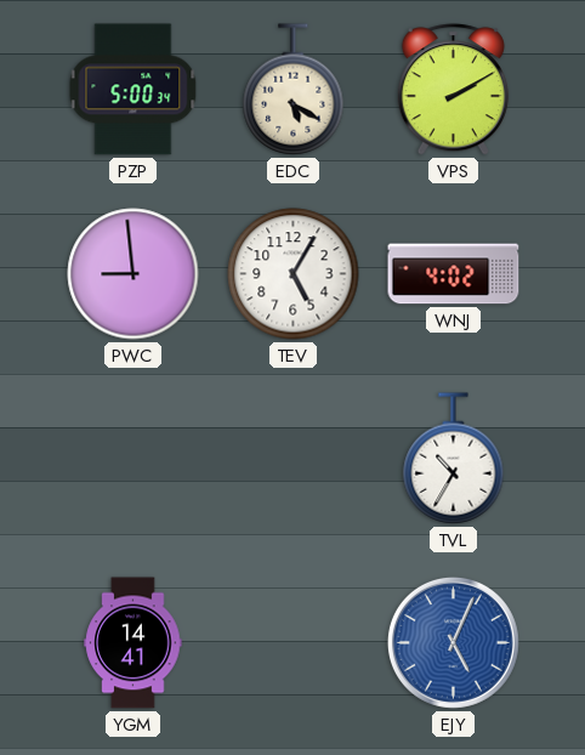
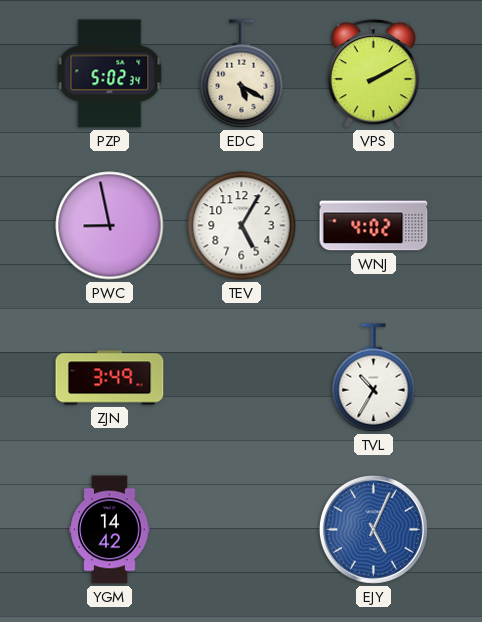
PZP: 5:00 -> 5:02
PWC: 8:59 -> 8:58
ZJN: none -> 3:49
YGM: 14:41 -> 14:42
